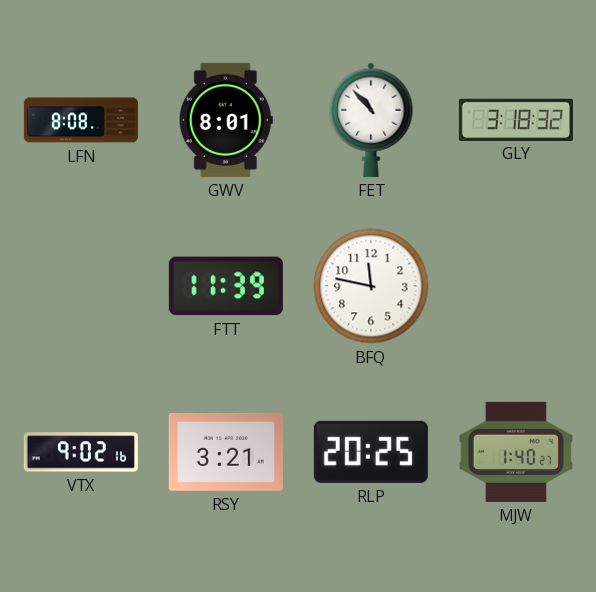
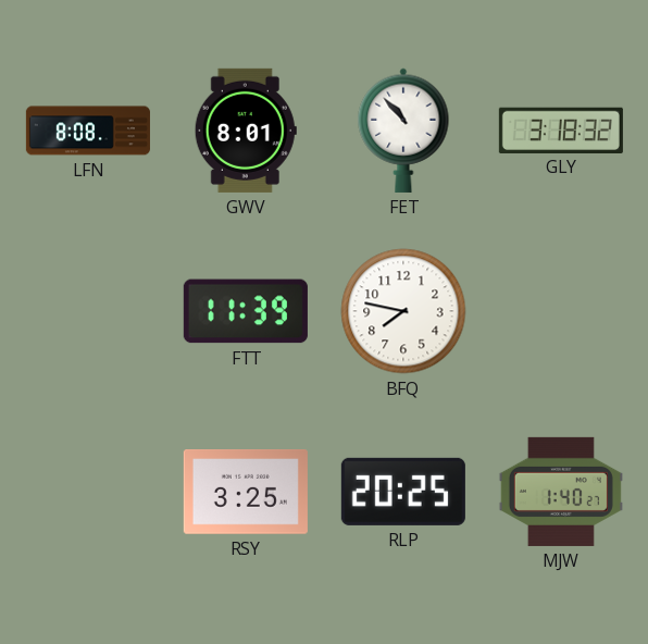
BFQ: 11:47 -> 7:47
VTX: 9:02 -> none
RSY: 3:21 -> 3:25
